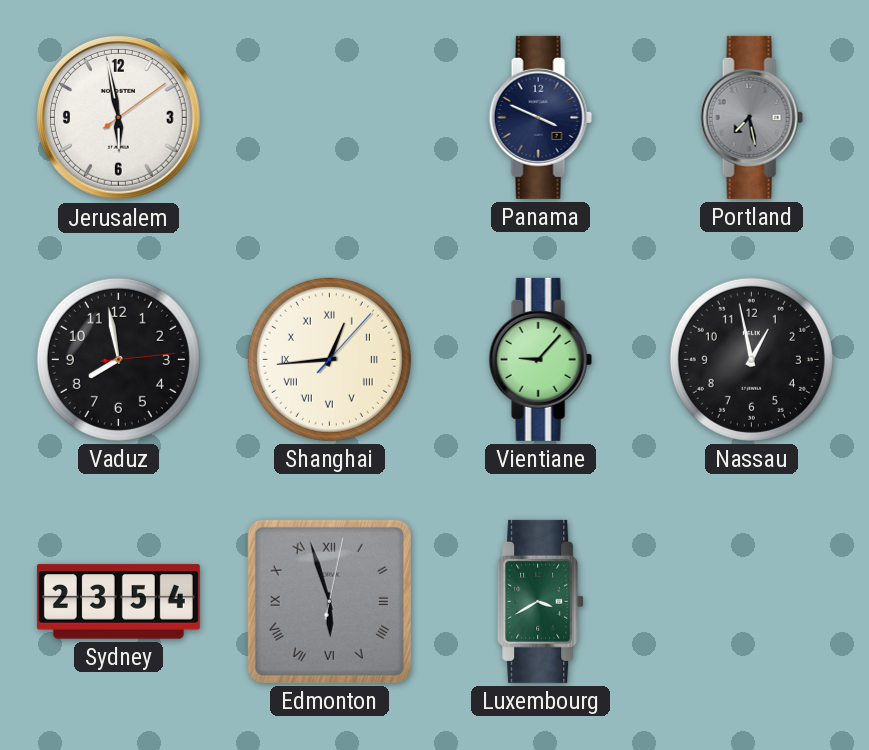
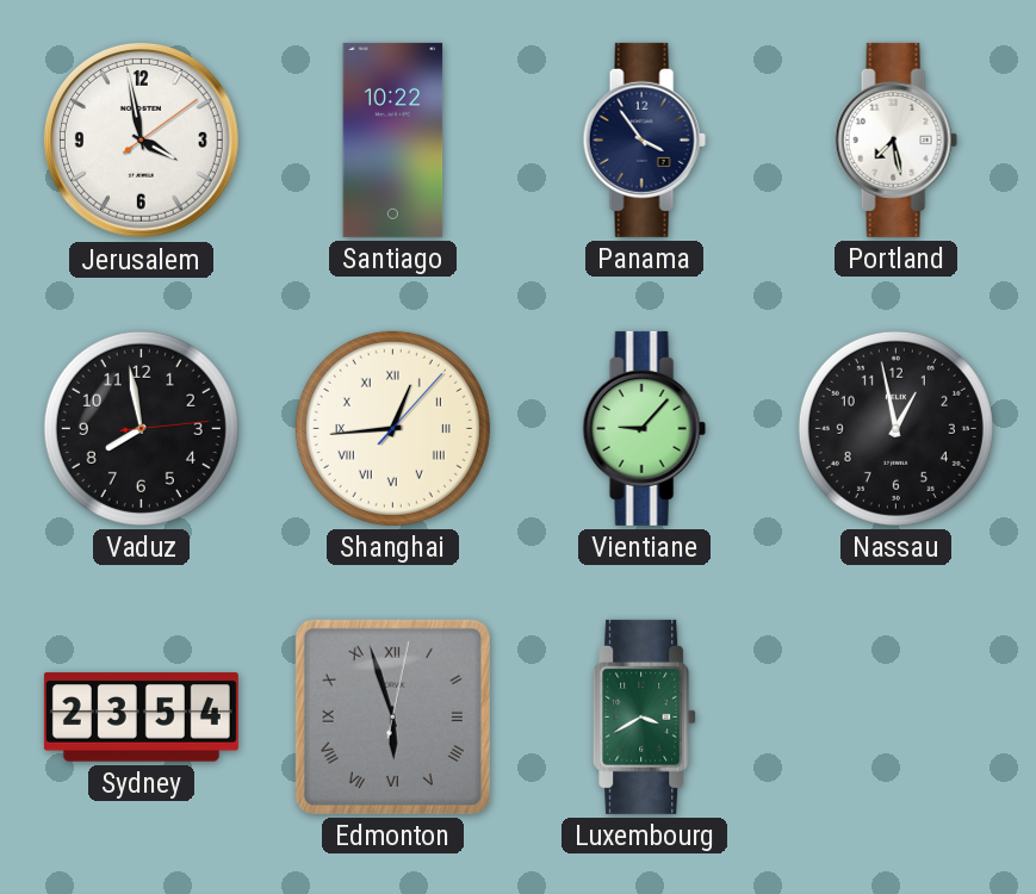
Jerusalem: 5:58 -> 3:58
Santiago: none -> 10:22
Panama: 3:49 -> 3:54
Portland dial: grey -> white
